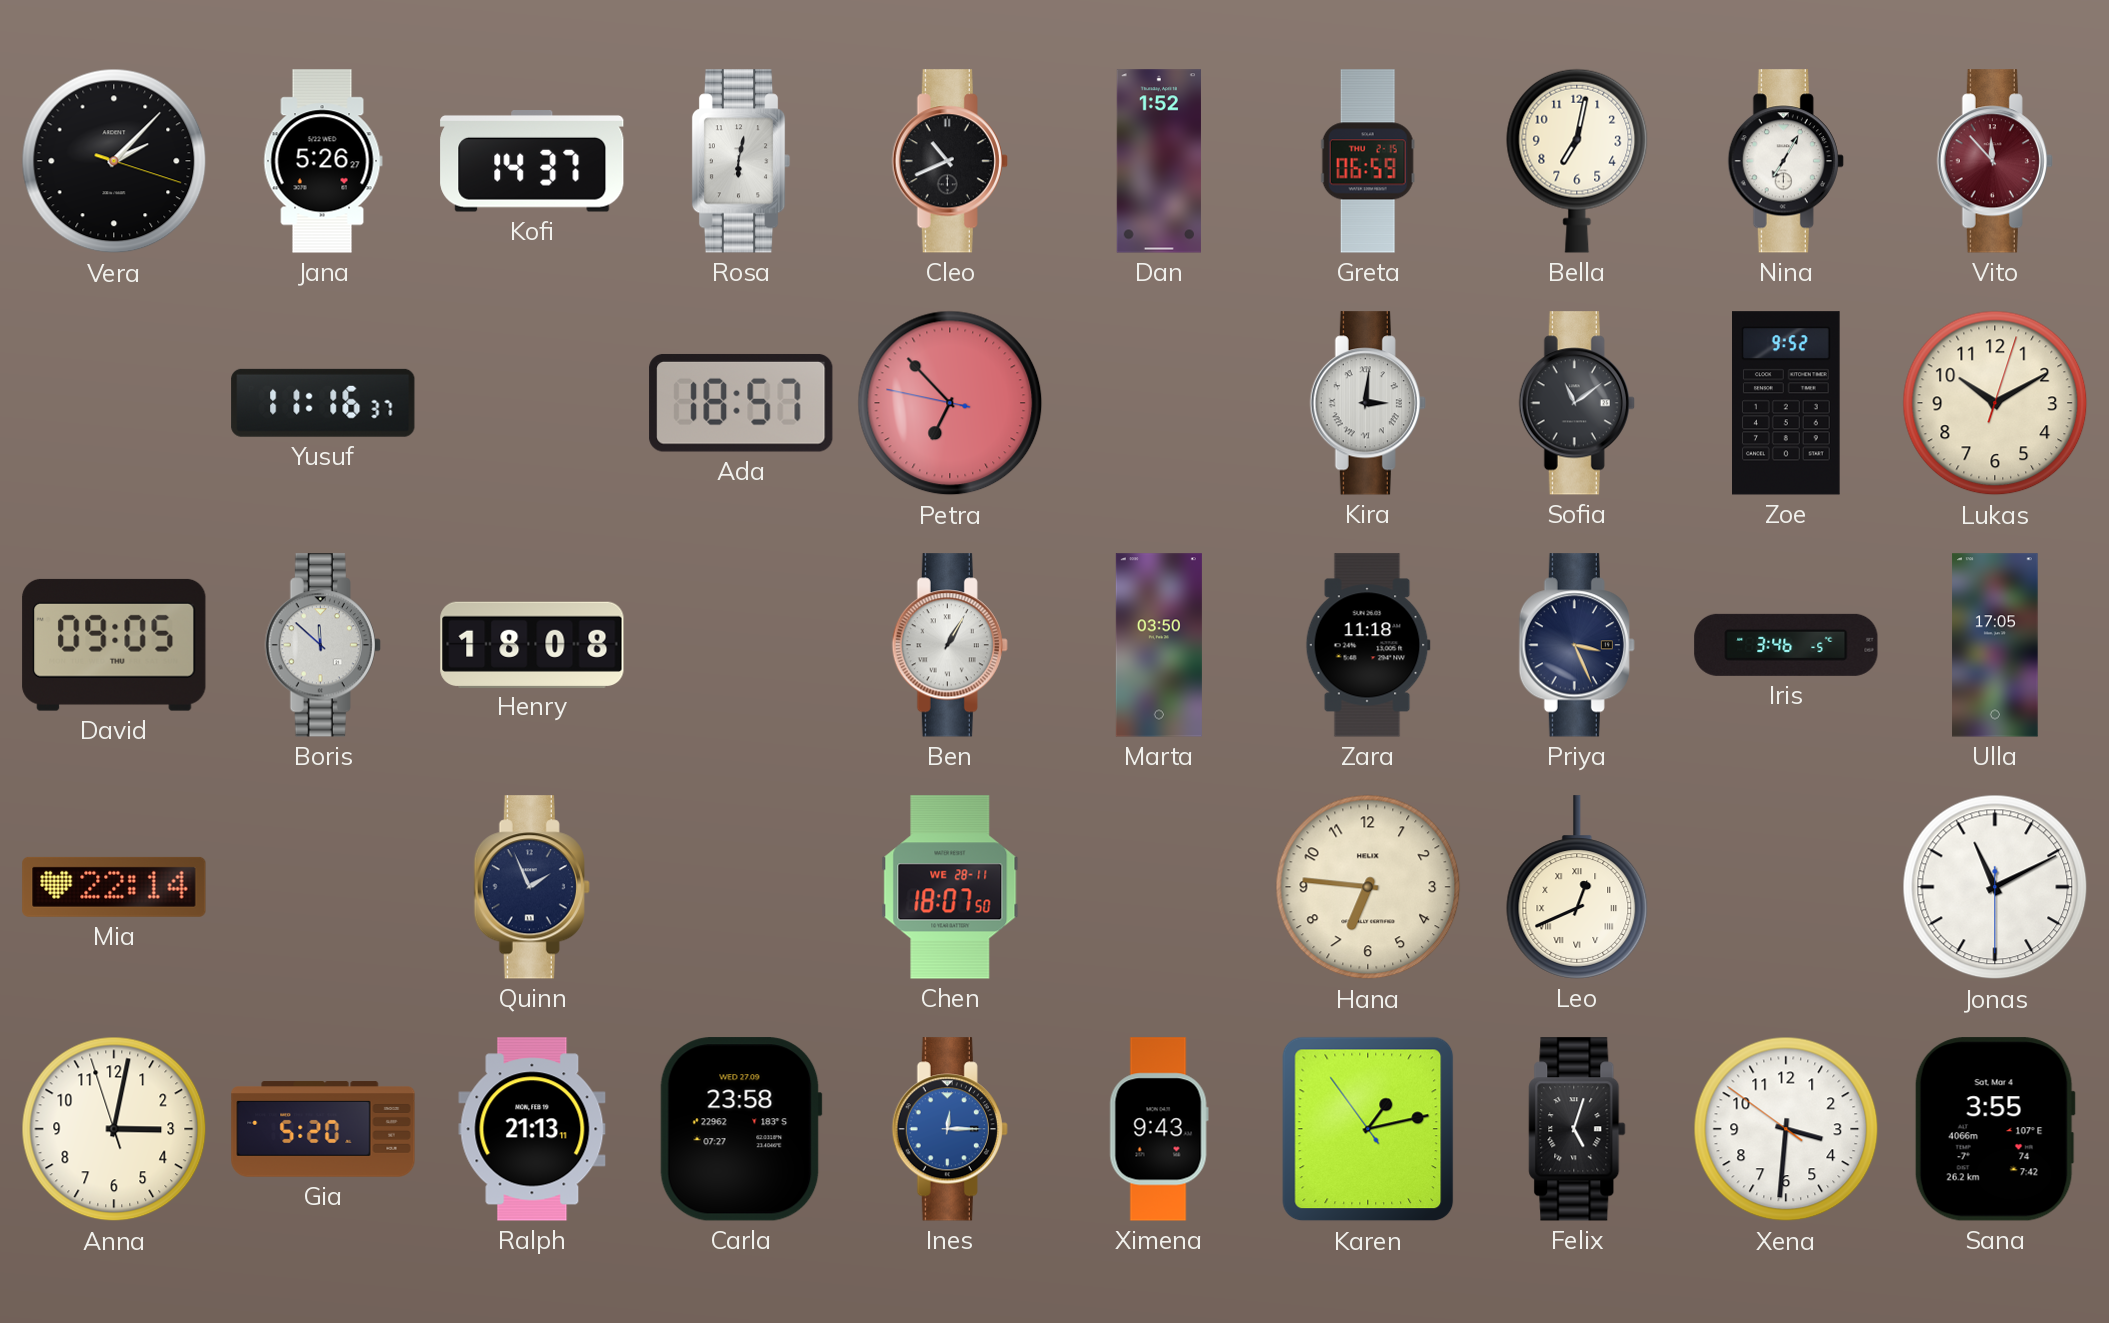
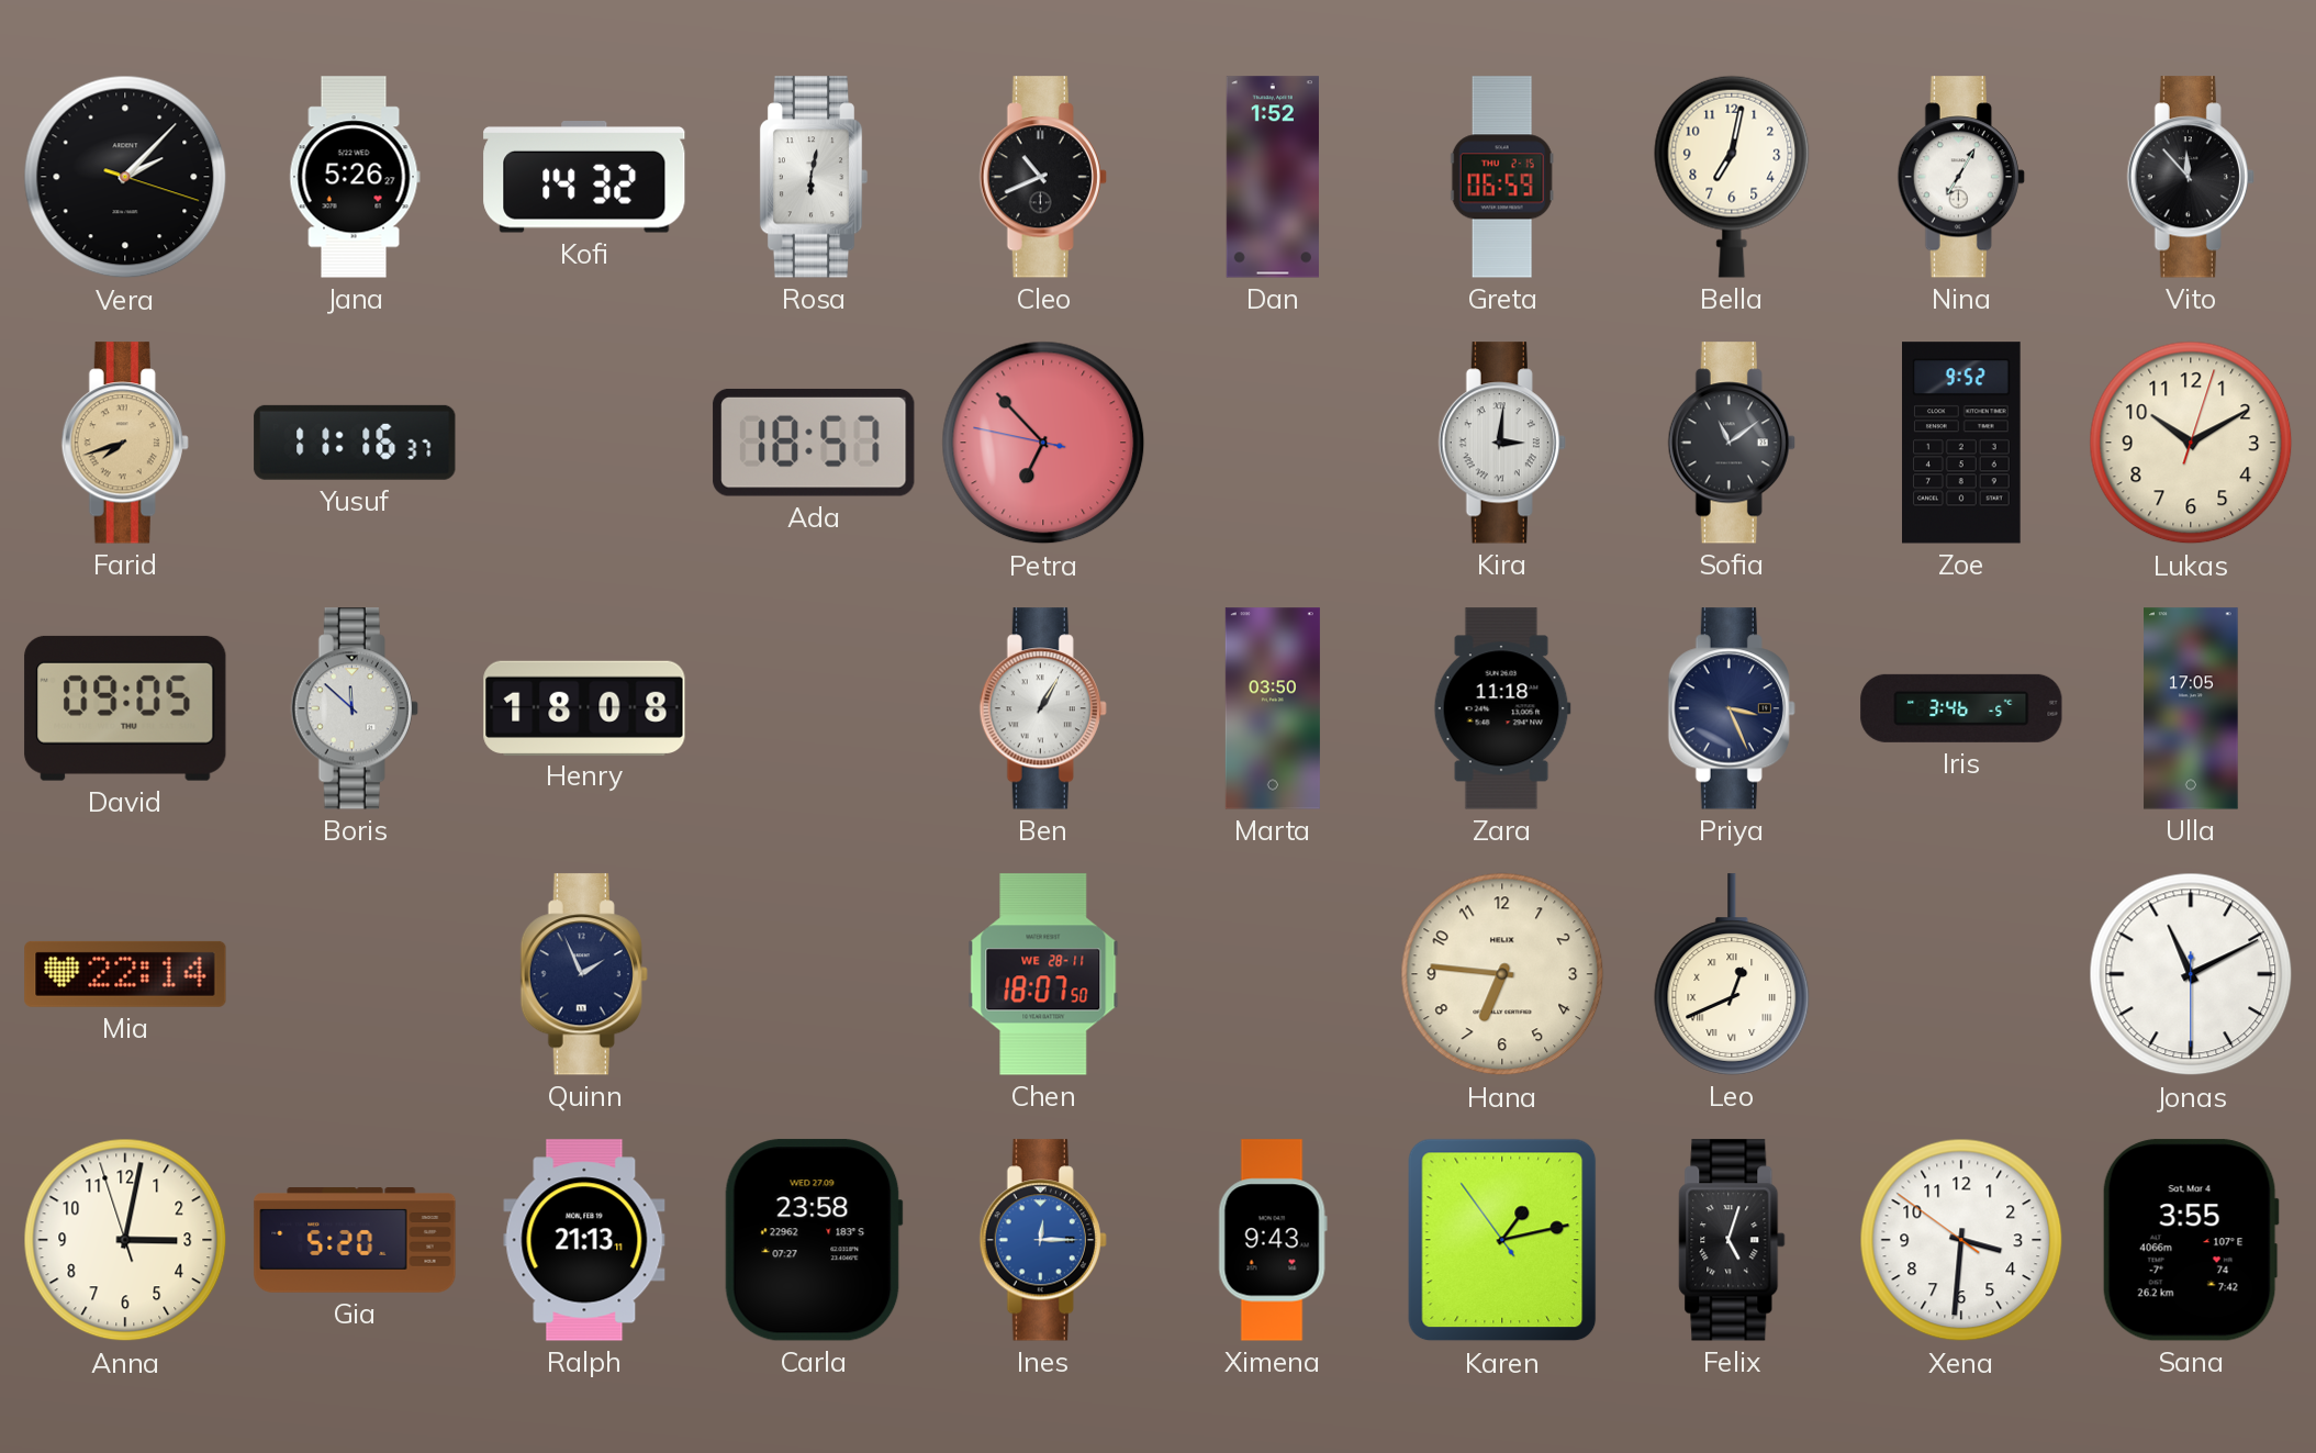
Kofi: 14:37 -> 14:32
Vito dial: burgundy -> black
Farid: none -> 7:42
